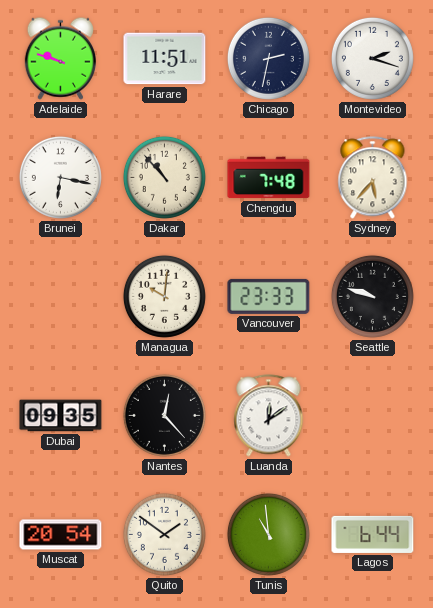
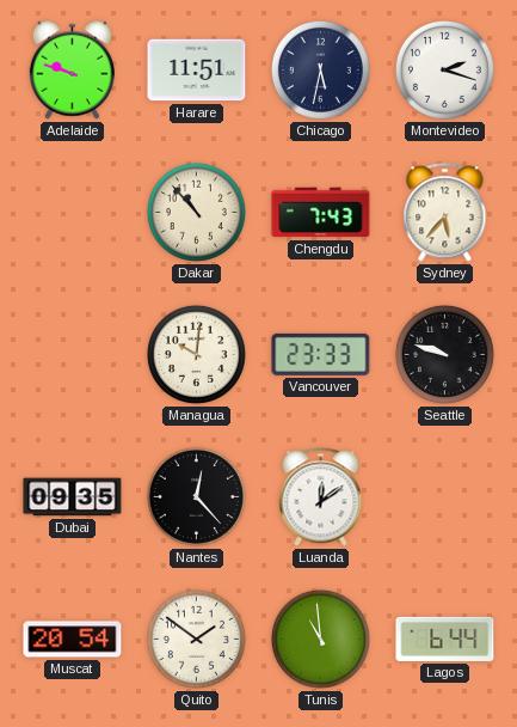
Chicago: 2:32 -> 5:32
Brunei: 6:17 -> none
Chengdu: 7:48 -> 7:43
